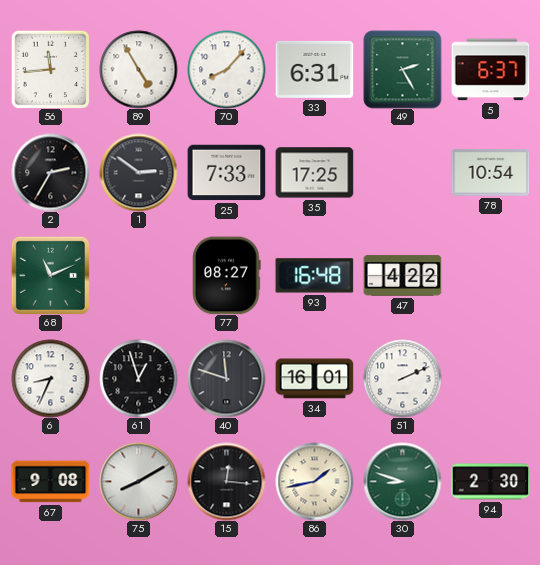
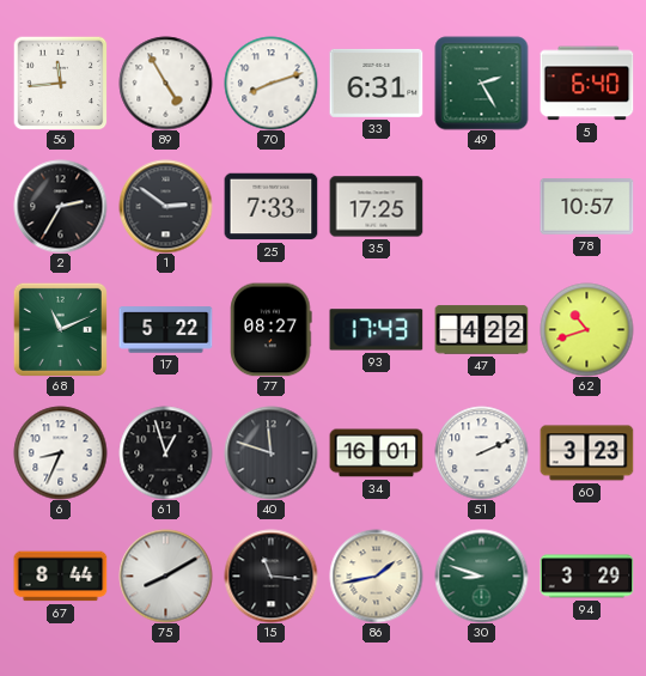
70: 8:07 -> 8:12
5: 6:37 -> 6:40
78: 10:54 -> 10:57
17: none -> 5:22
93: 16:48 -> 17:43
62: none -> 10:42
60: none -> 3:23
67: 9:08 -> 8:44
15: 12:16 -> 11:16
94: 2:30 -> 3:29
